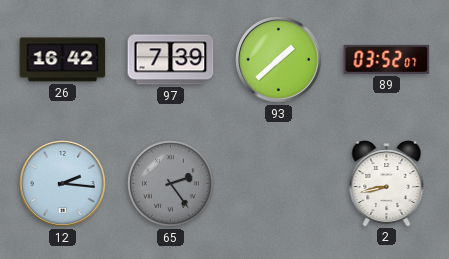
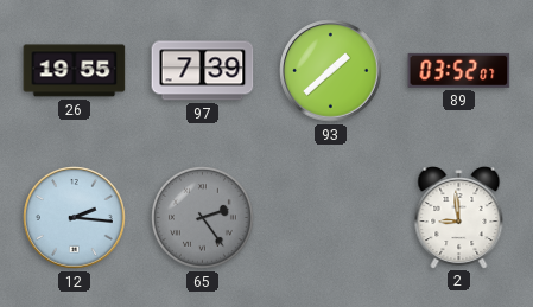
26: 16:42 -> 19:55
2: 8:43 -> 8:59
